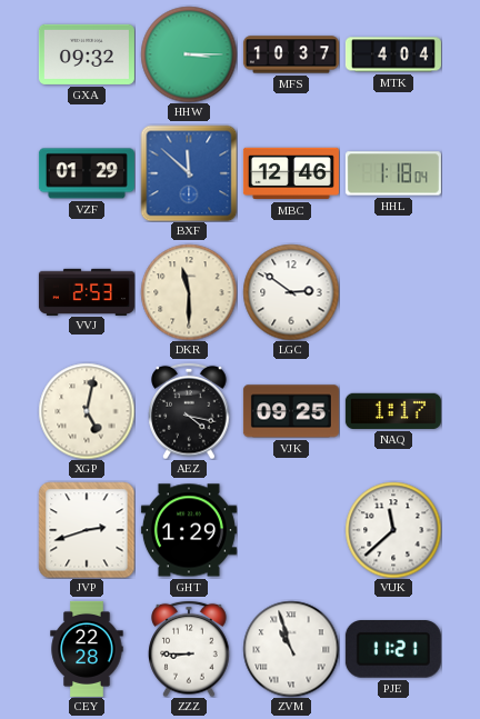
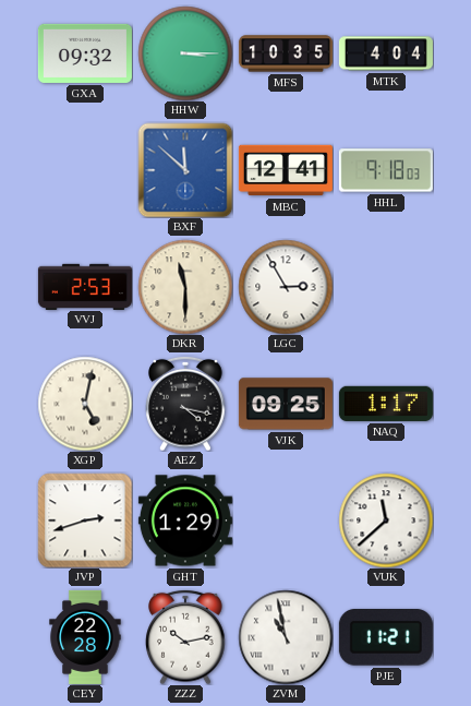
MFS: 10:37 -> 10:35
VZF: 01:29 -> none
MBC: 12:46 -> 12:41
HHL: 1:18 -> 9:18
LGC: 2:51 -> 2:55
ZZZ: 8:45 -> 10:13
ZVM: 10:57 -> 10:58
